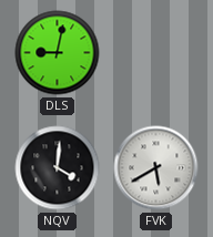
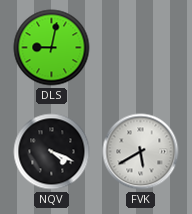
NQV: 4:01 -> 4:19
